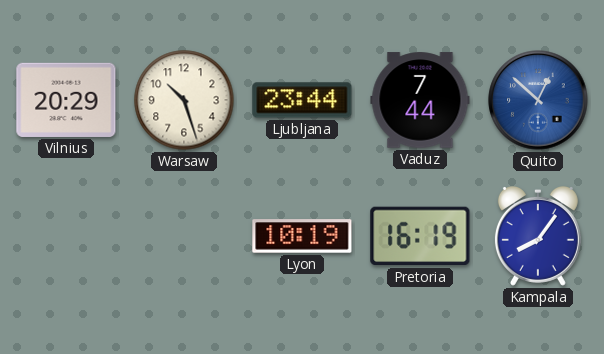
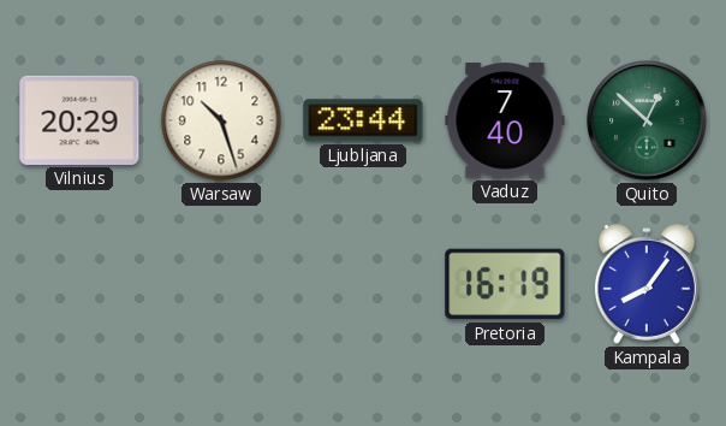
Vaduz: 7:44 -> 7:40
Quito dial: blue -> green
Lyon: 10:19 -> none
